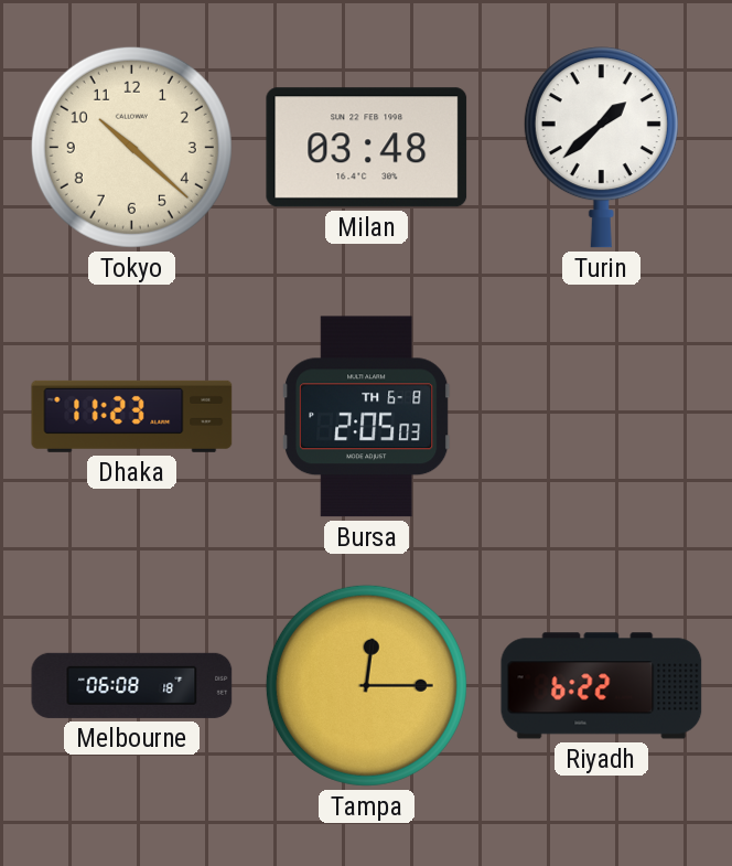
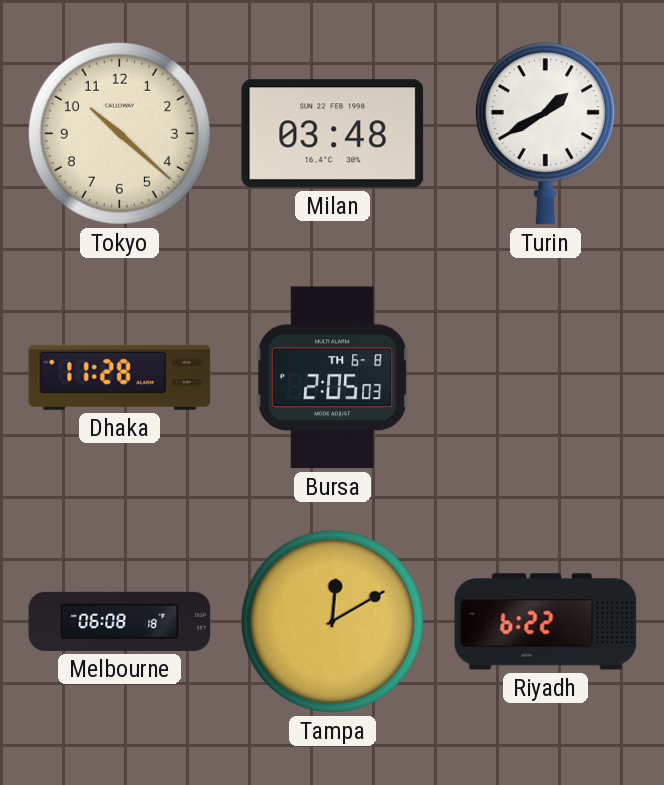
Turin: 1:38 -> 1:40
Dhaka: 11:23 -> 11:28
Tampa: 12:15 -> 12:10
